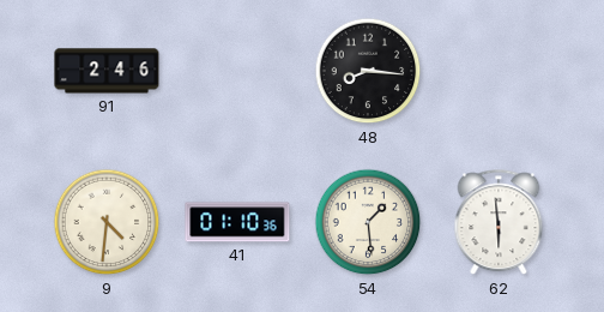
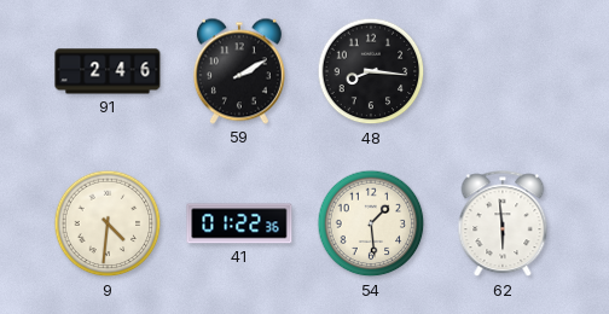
59: none -> 2:10
41: 01:10 -> 01:22
